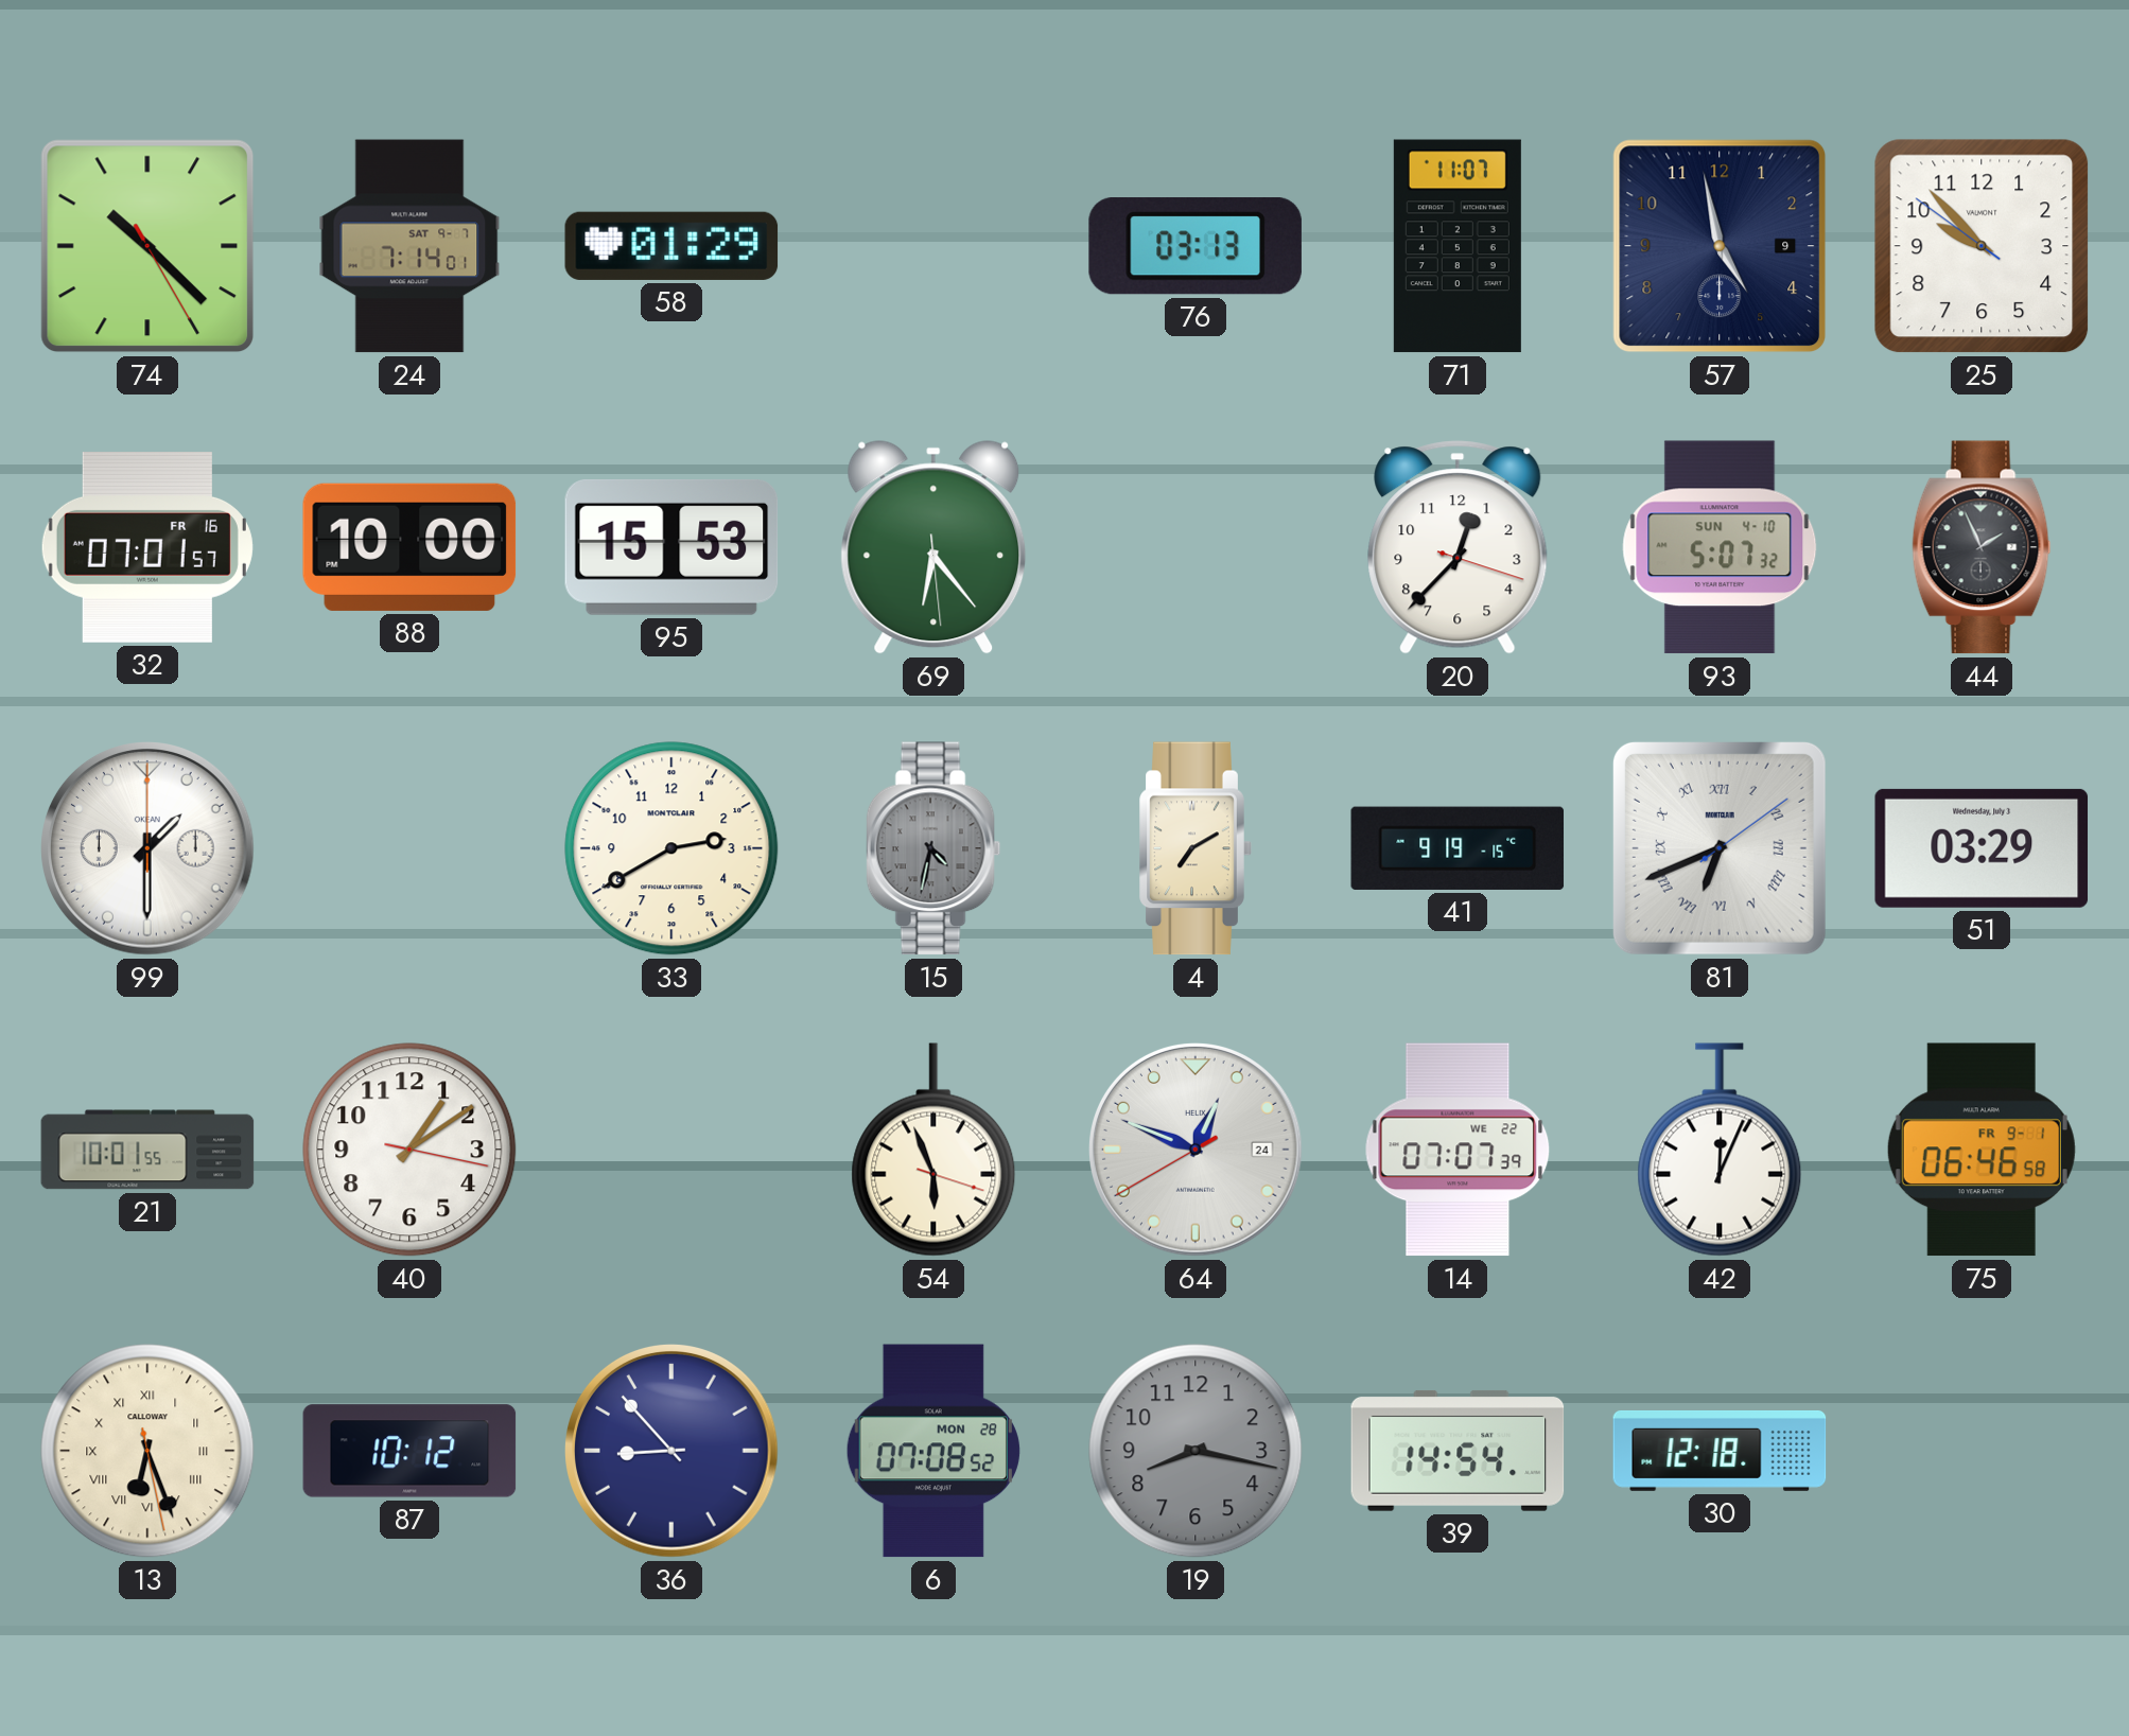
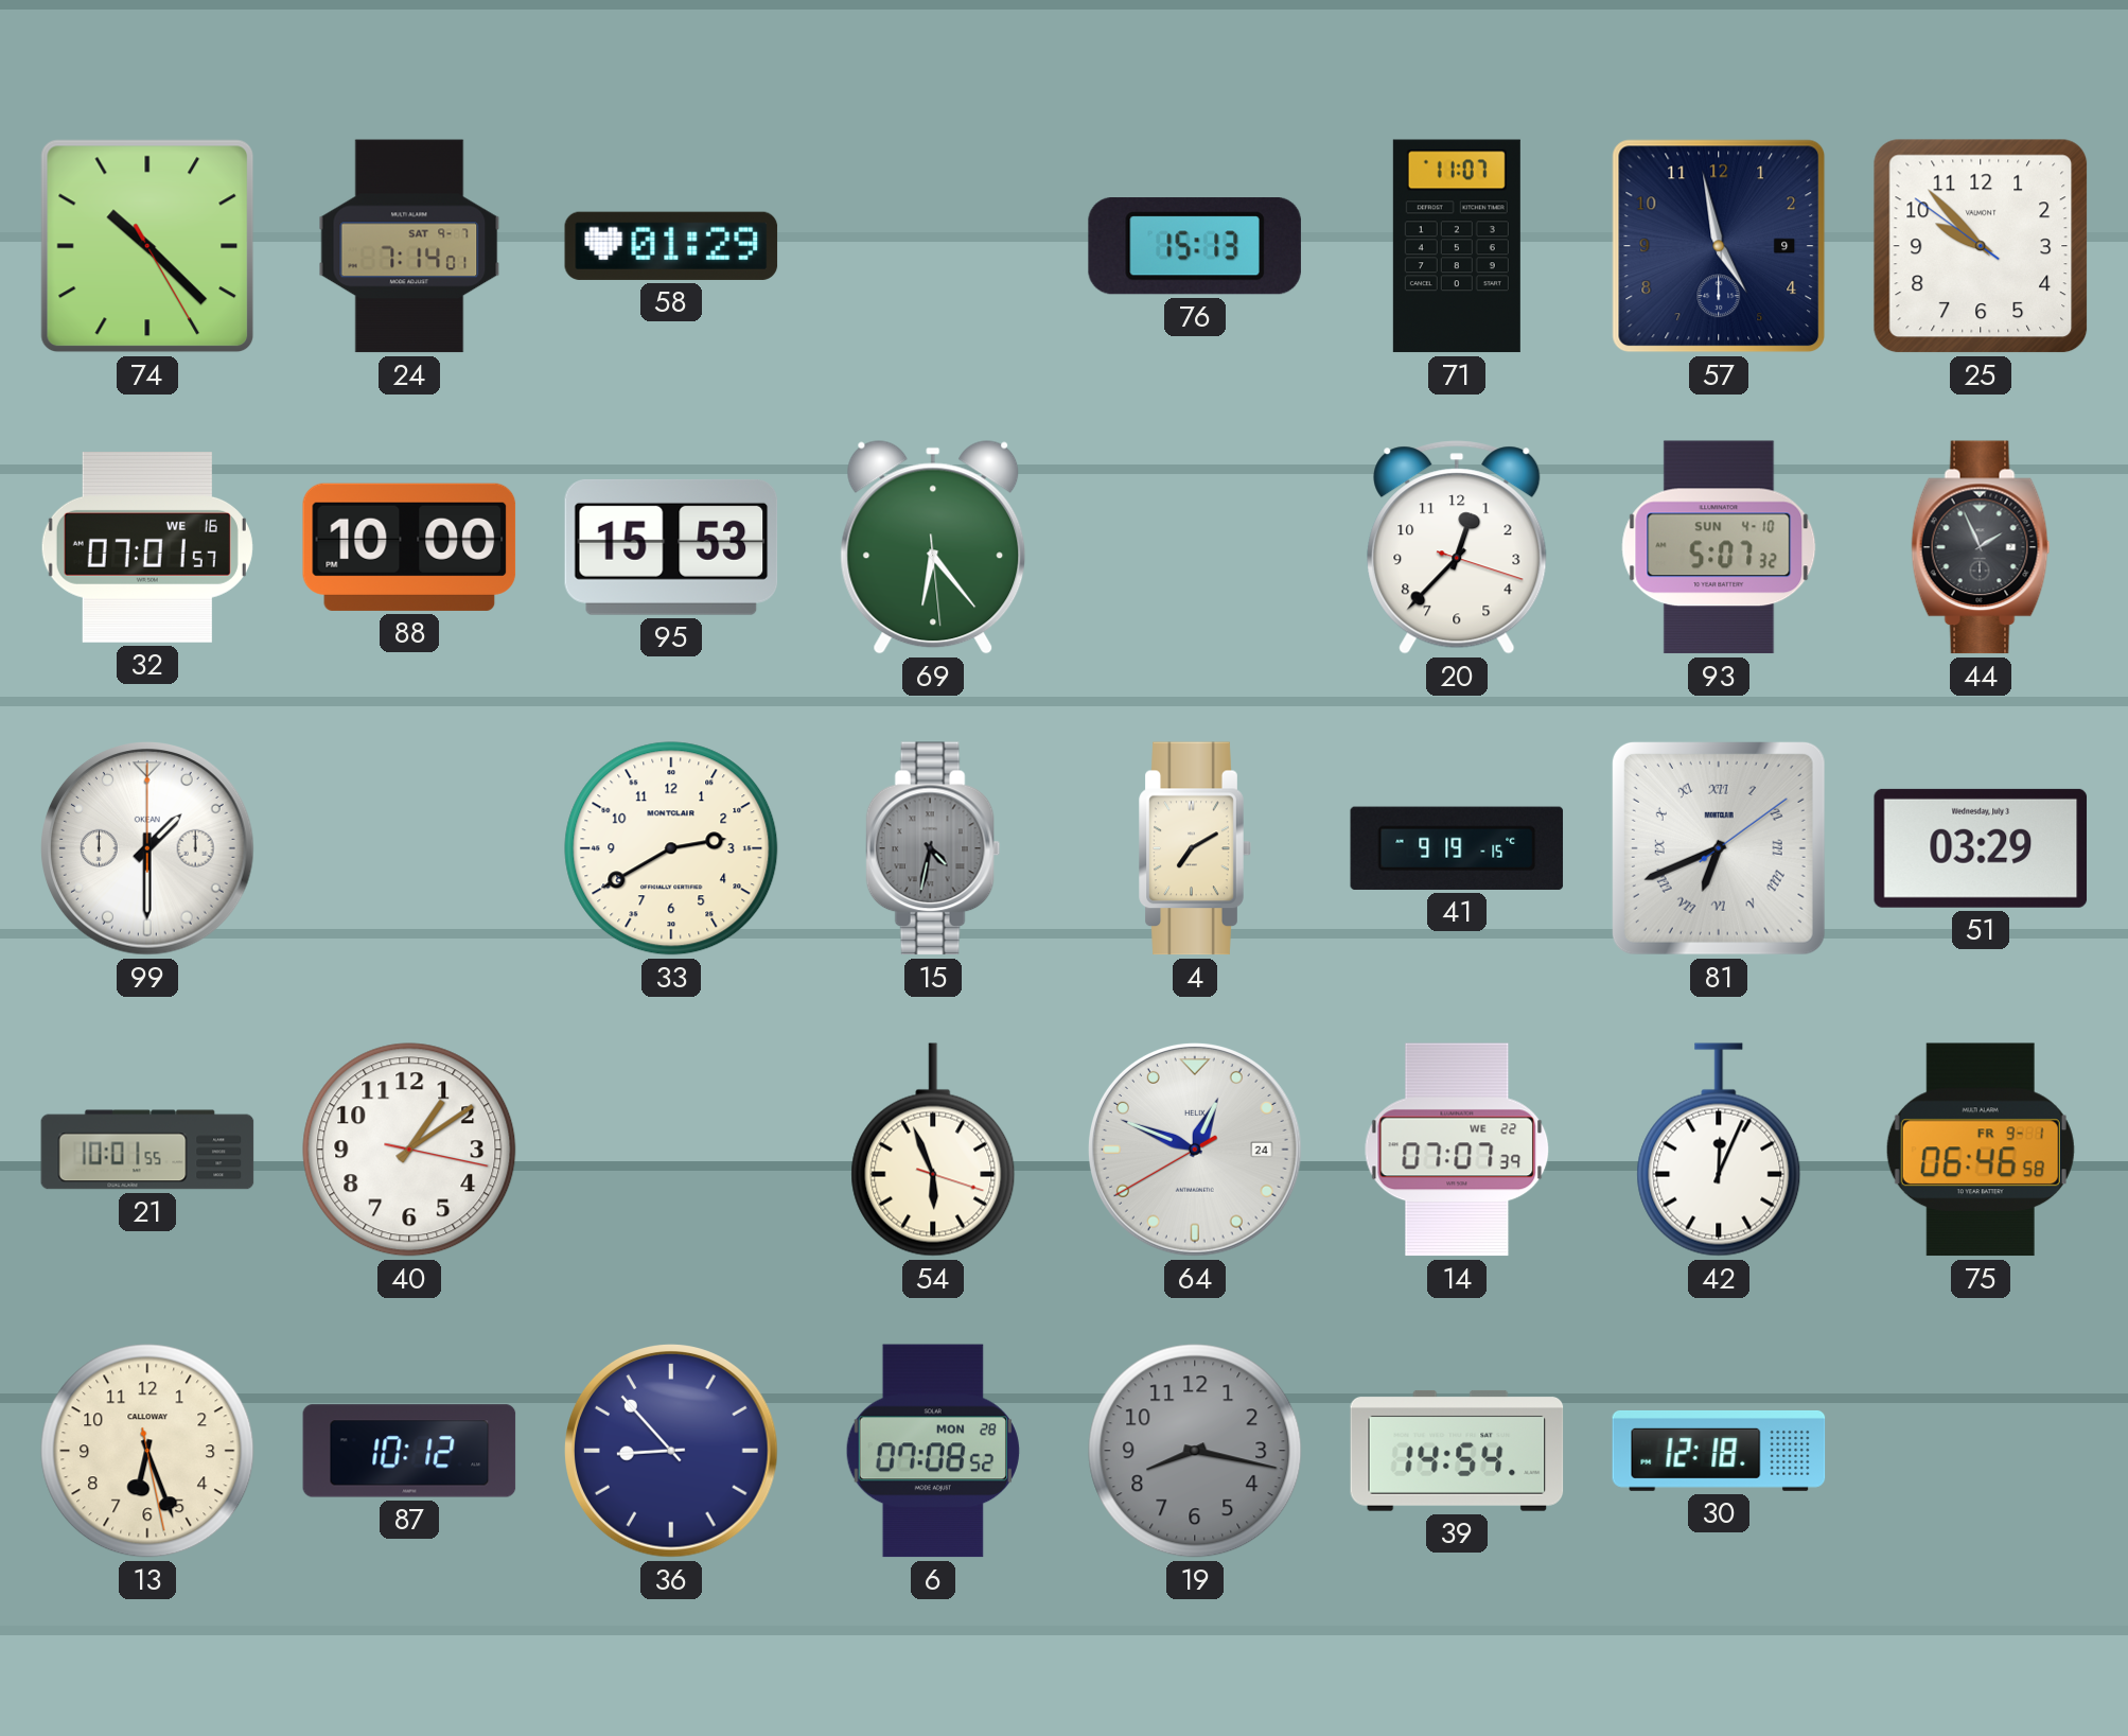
76: 03:13 -> 15:13
32 date: FR 16 -> WE 16
13 numerals: Roman -> Arabic
